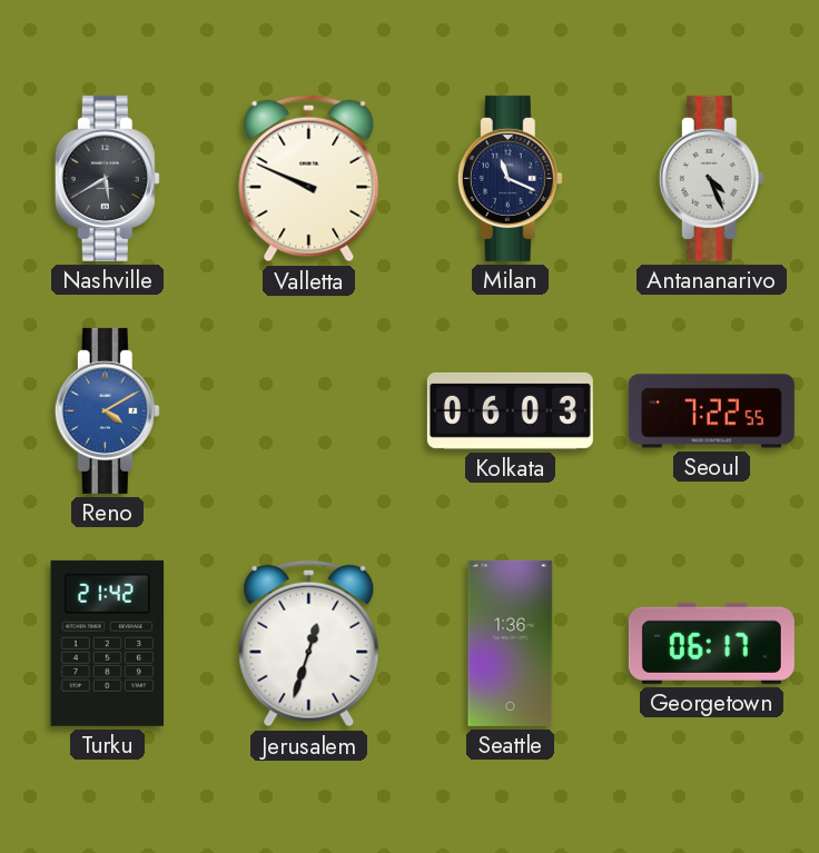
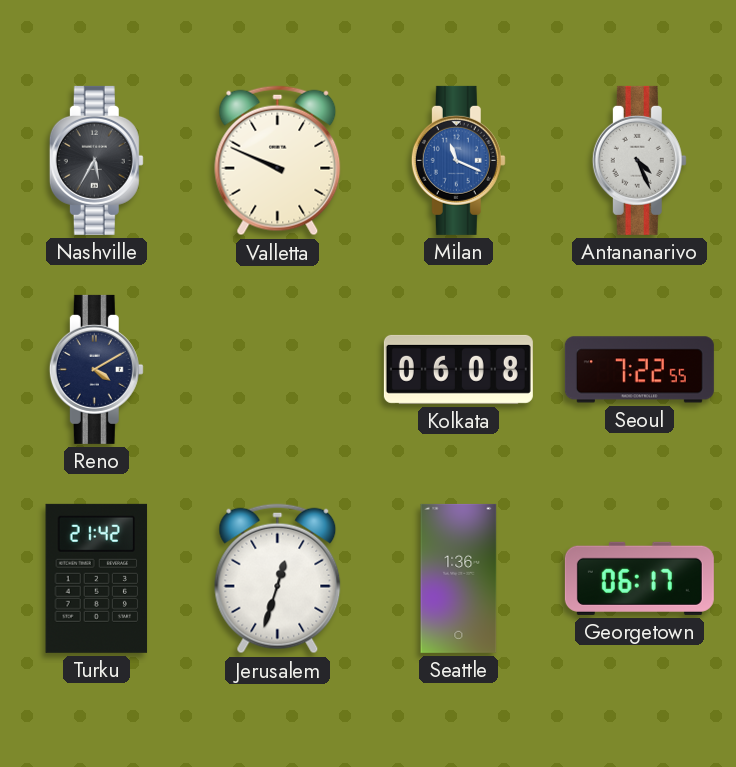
Nashville: 5:40 -> 5:35
Milan dial: navy -> blue
Reno dial: blue -> navy
Kolkata: 06:03 -> 06:08
